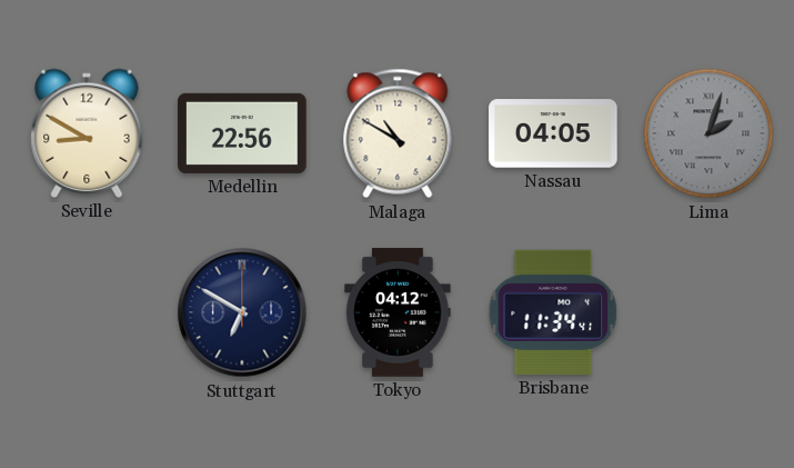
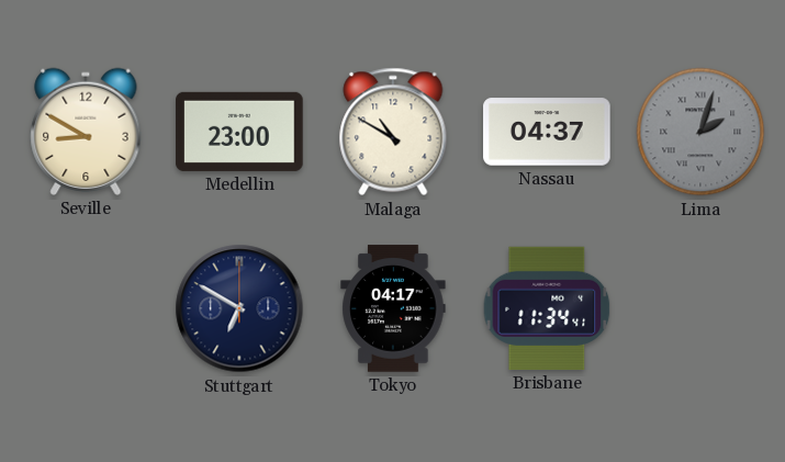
Medellin: 22:56 -> 23:00
Nassau: 04:05 -> 04:37
Tokyo: 04:12 -> 04:17
